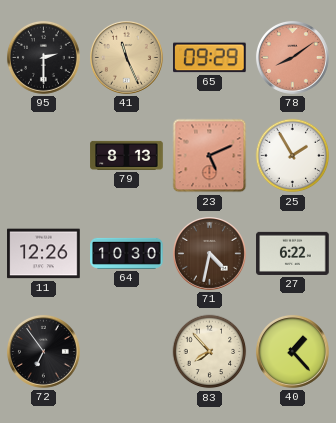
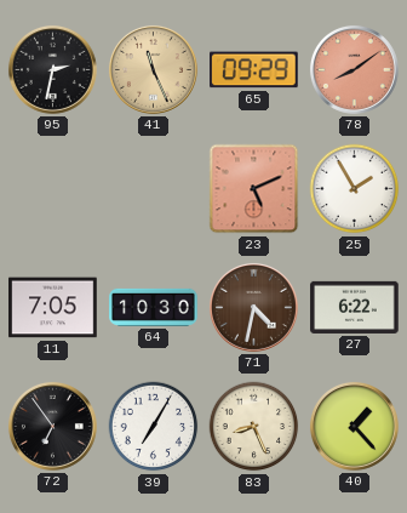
95: 2:30 -> 2:32
79: 8:13 -> none
11: 12:26 -> 7:05
39: none -> 7:05
83: 7:53 -> 8:26
